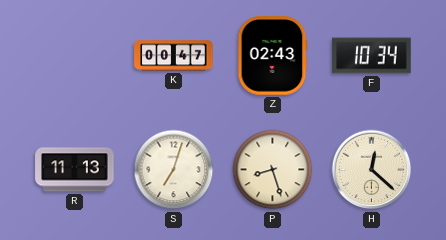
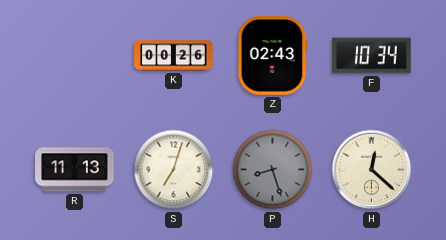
K: 00:47 -> 00:26
P dial: cream -> grey
